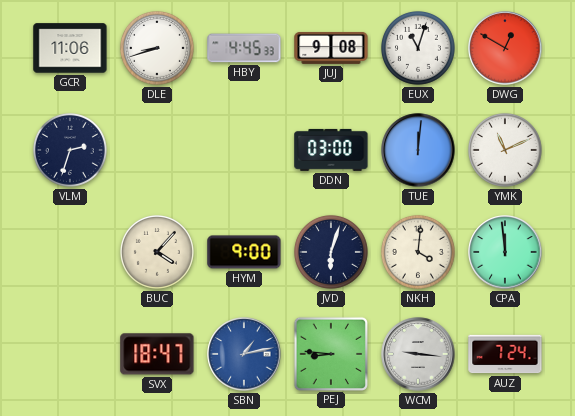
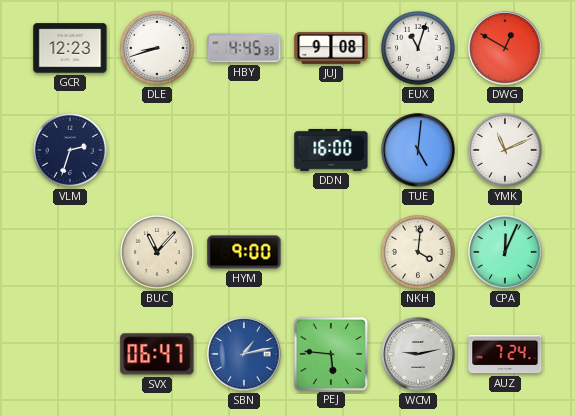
GCR: 11:06 -> 12:23
DDN: 03:00 -> 16:00
TUE: 12:01 -> 5:01
BUC: 4:07 -> 11:07
JVD: 6:03 -> none
CPA: 11:59 -> 12:04
SVX: 18:47 -> 06:47
PEJ: 8:46 -> 5:46
WCM: 9:16 -> 9:13
